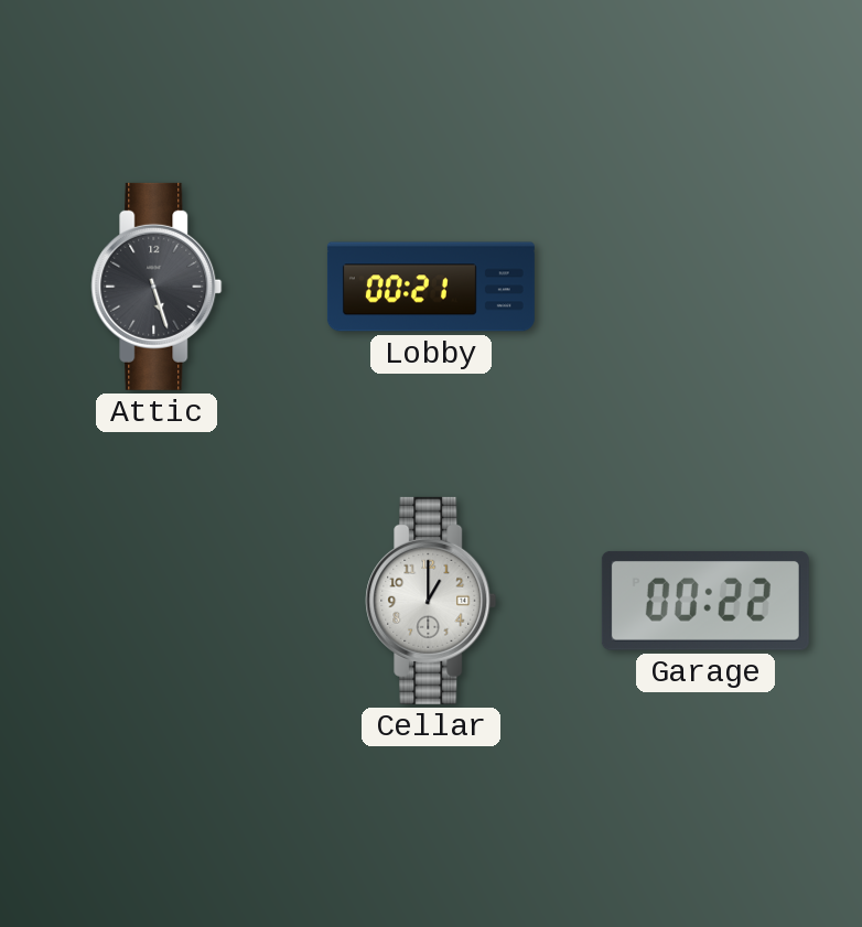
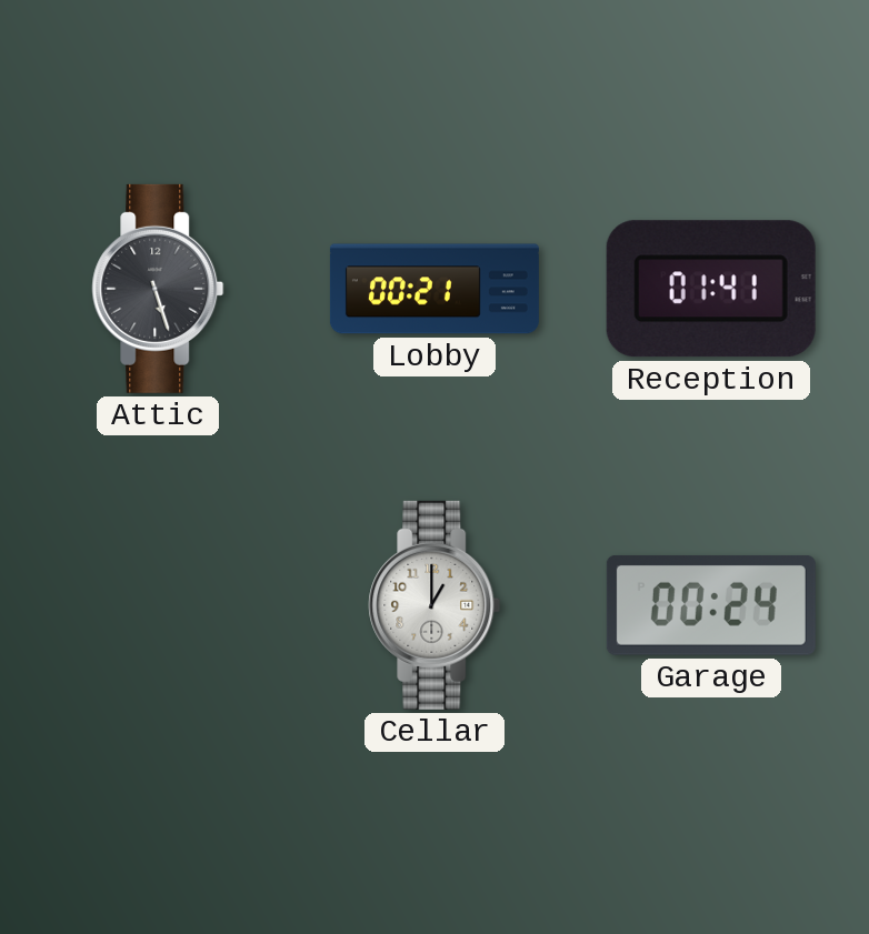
Reception: none -> 01:41
Garage: 00:22 -> 00:24
